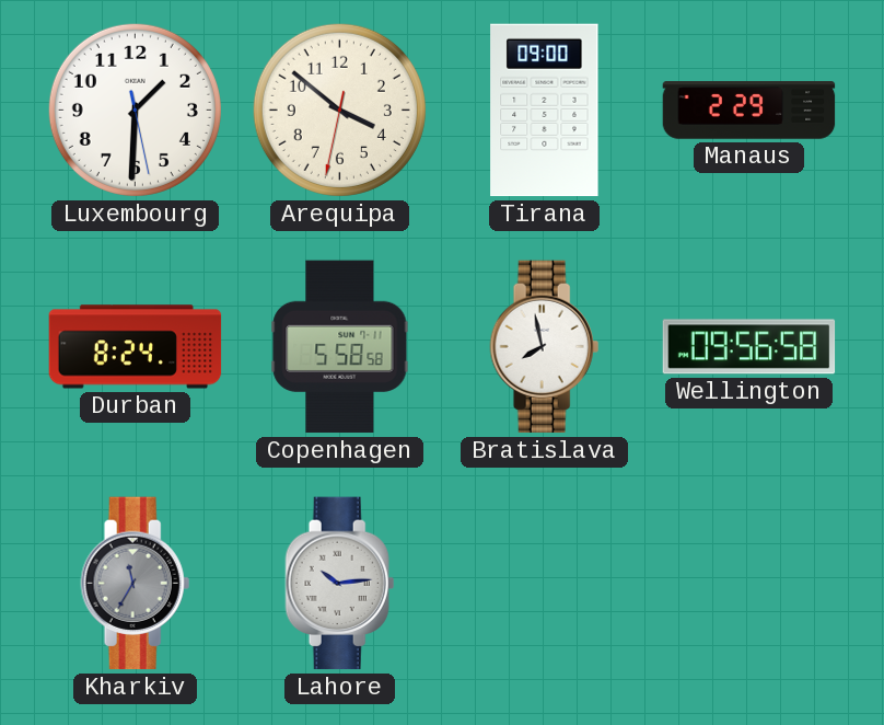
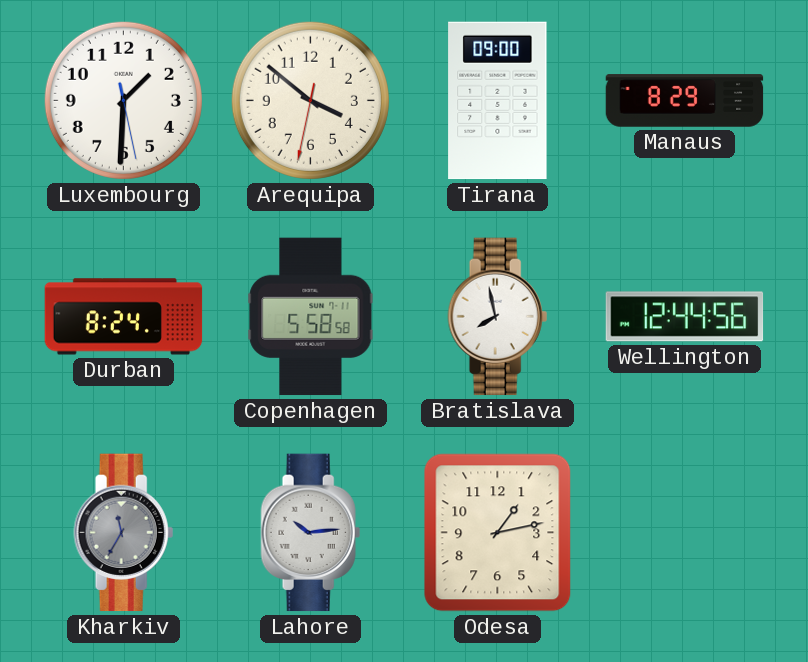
Manaus: 2:29 -> 8:29
Wellington: 09:56 -> 12:44
Odesa: none -> 1:13
